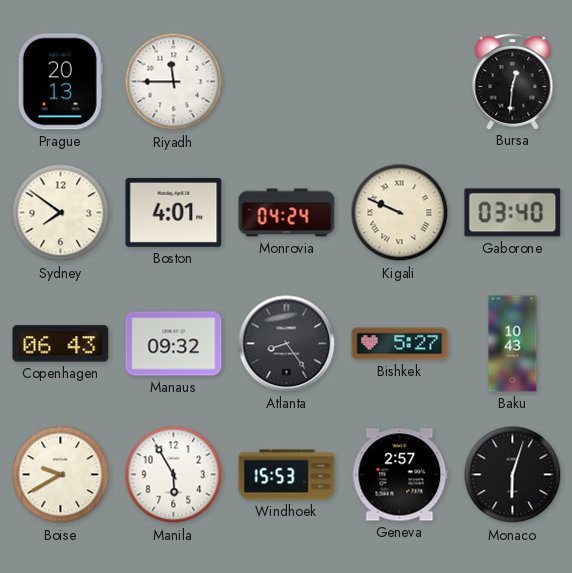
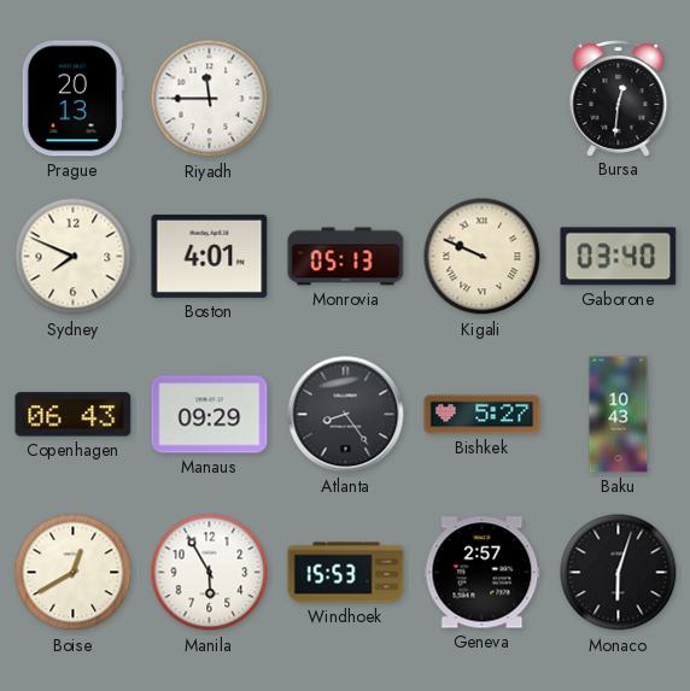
Sydney: 7:51 -> 7:49
Monrovia: 04:24 -> 05:13
Manaus: 09:32 -> 09:29
Boise: 9:40 -> 12:40
